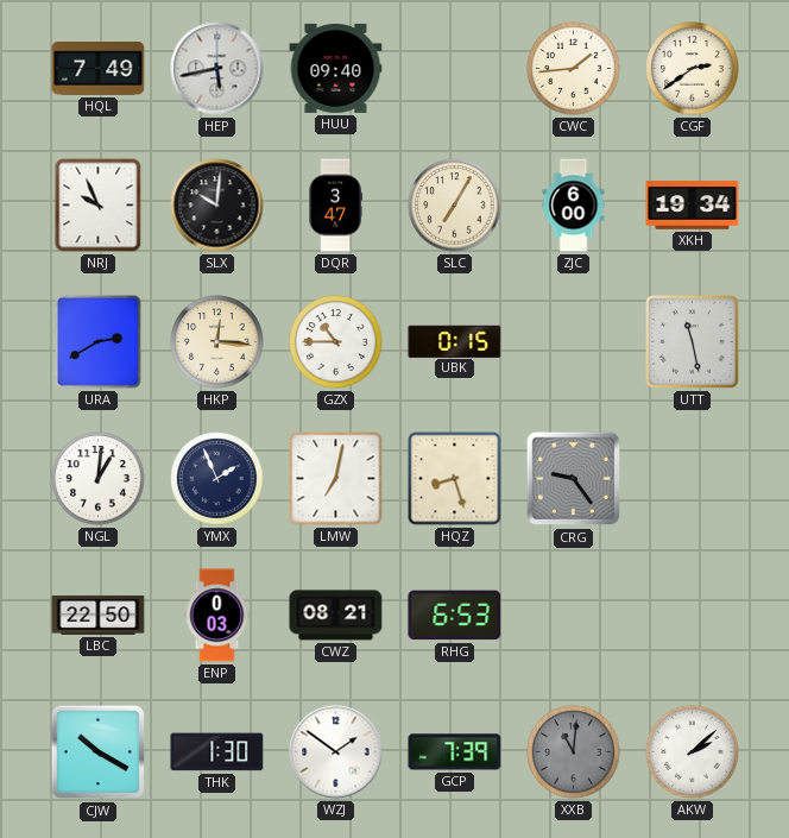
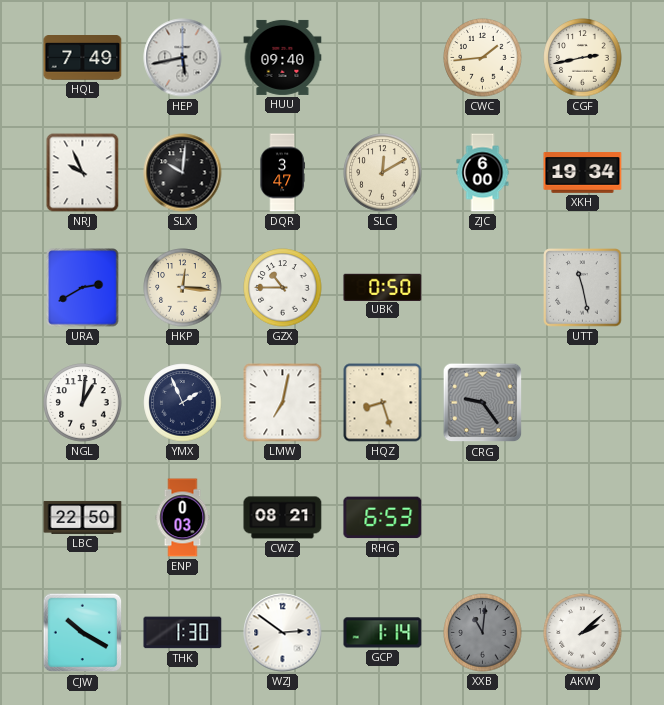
CGF: 2:39 -> 2:43
SLC: 7:05 -> 12:10
UBK: 0:15 -> 0:50
WZJ: 1:51 -> 2:51
GCP: 7:39 -> 1:14
